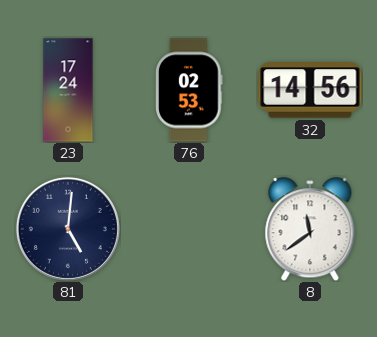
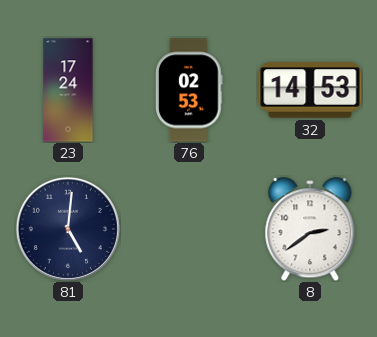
32: 14:56 -> 14:53
8: 11:39 -> 2:39
